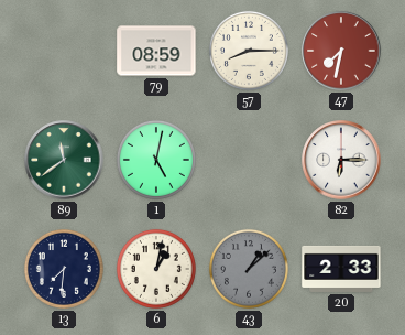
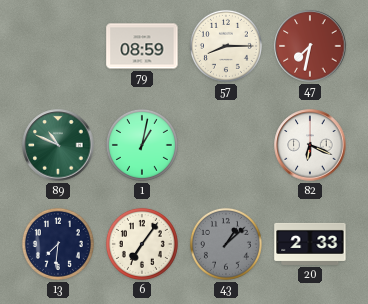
89: 11:39 -> 10:49
1: 5:02 -> 1:02
82: 6:15 -> 6:19
6: 1:02 -> 7:06
